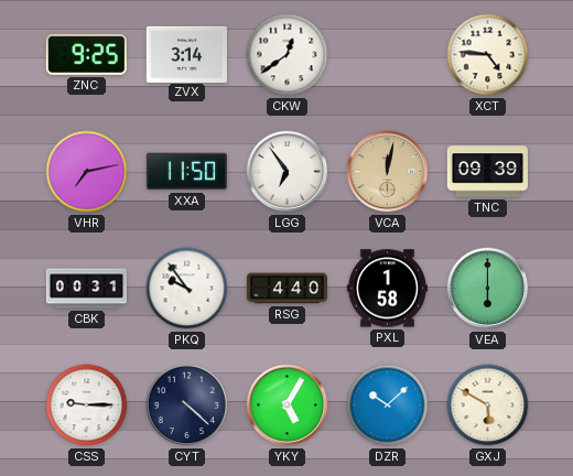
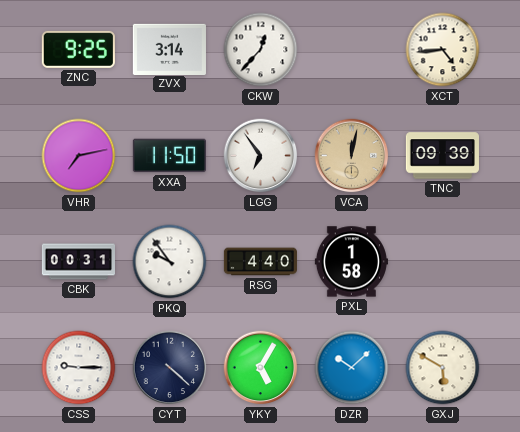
CKW: 12:39 -> 12:37
XCT: 4:46 -> 4:44
VEA: 6:00 -> none
